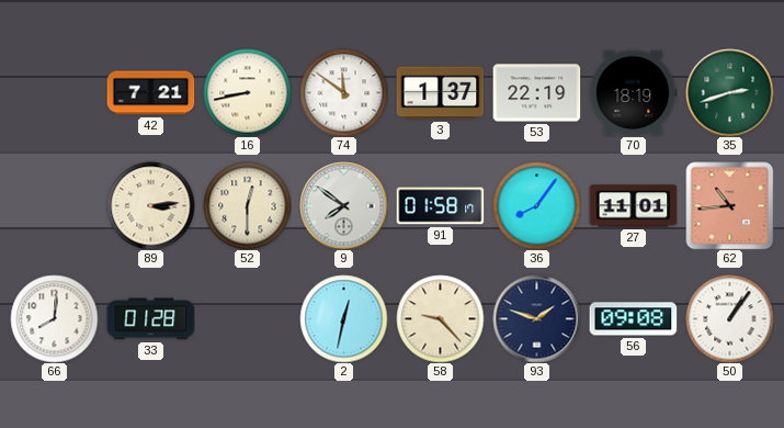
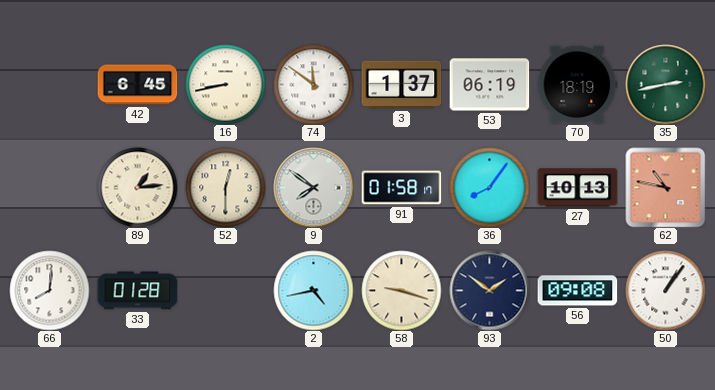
42: 7:21 -> 6:45
53: 22:19 -> 06:19
35: 2:42 -> 2:43
89: 3:14 -> 1:14
27: 11:01 -> 10:13
62: 10:44 -> 10:47
2: 12:32 -> 4:43
58: 9:23 -> 9:18
93: 1:48 -> 1:51
